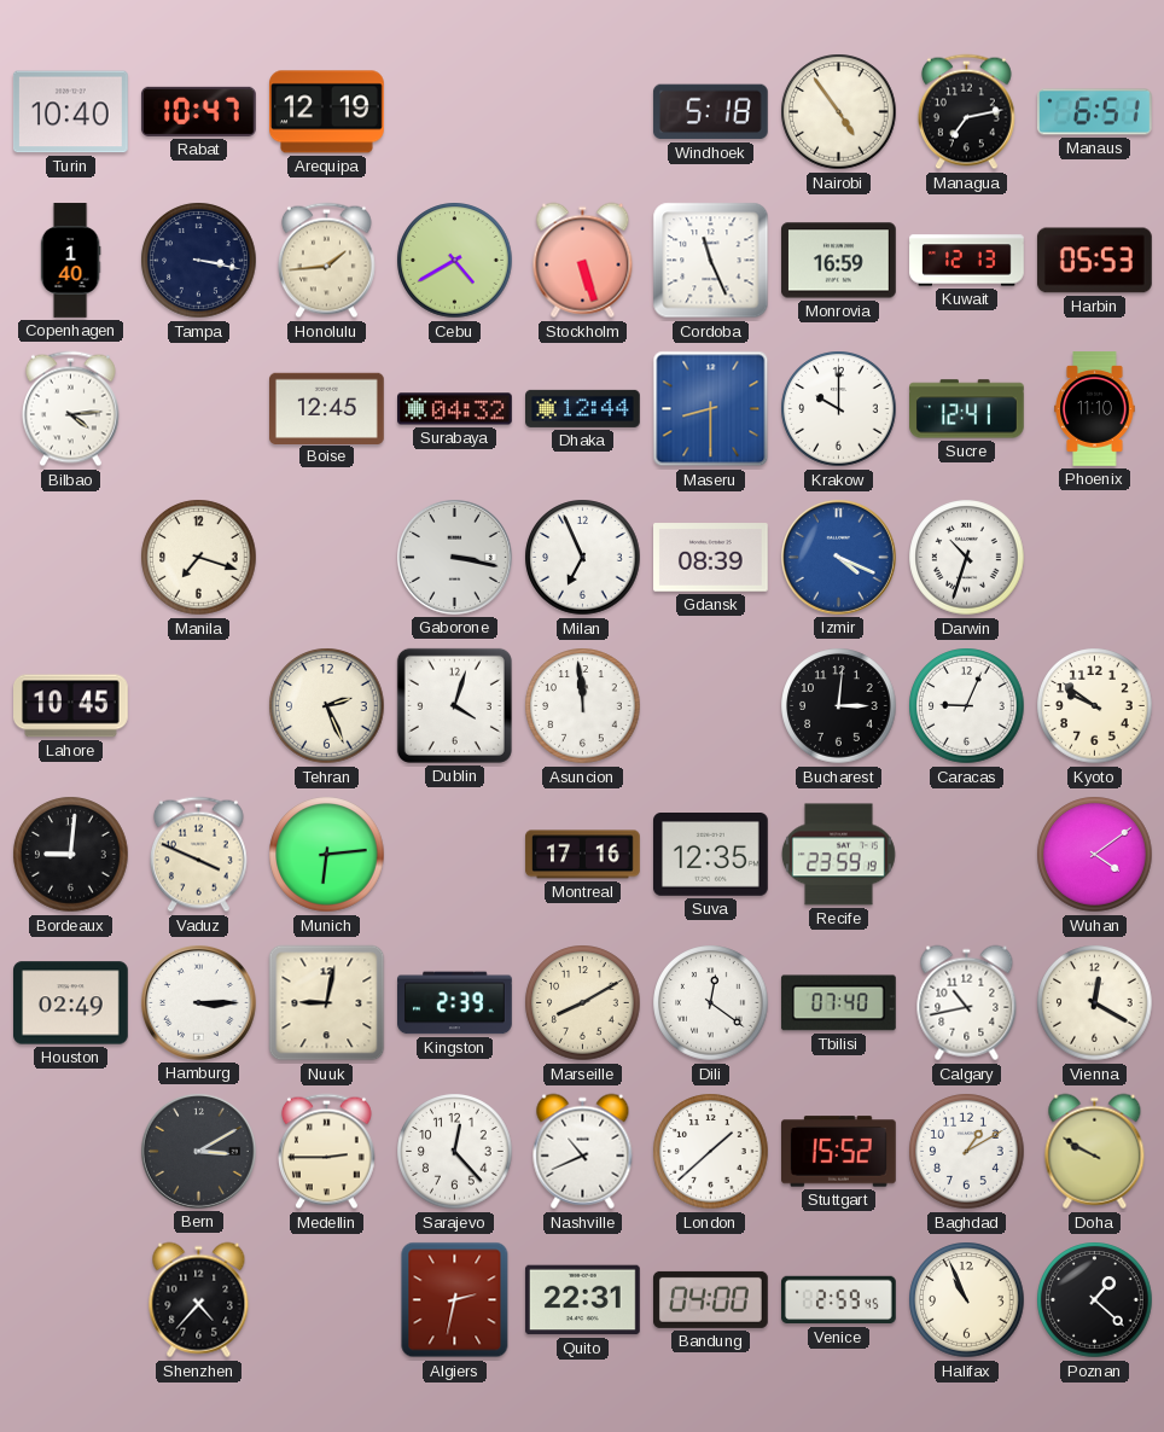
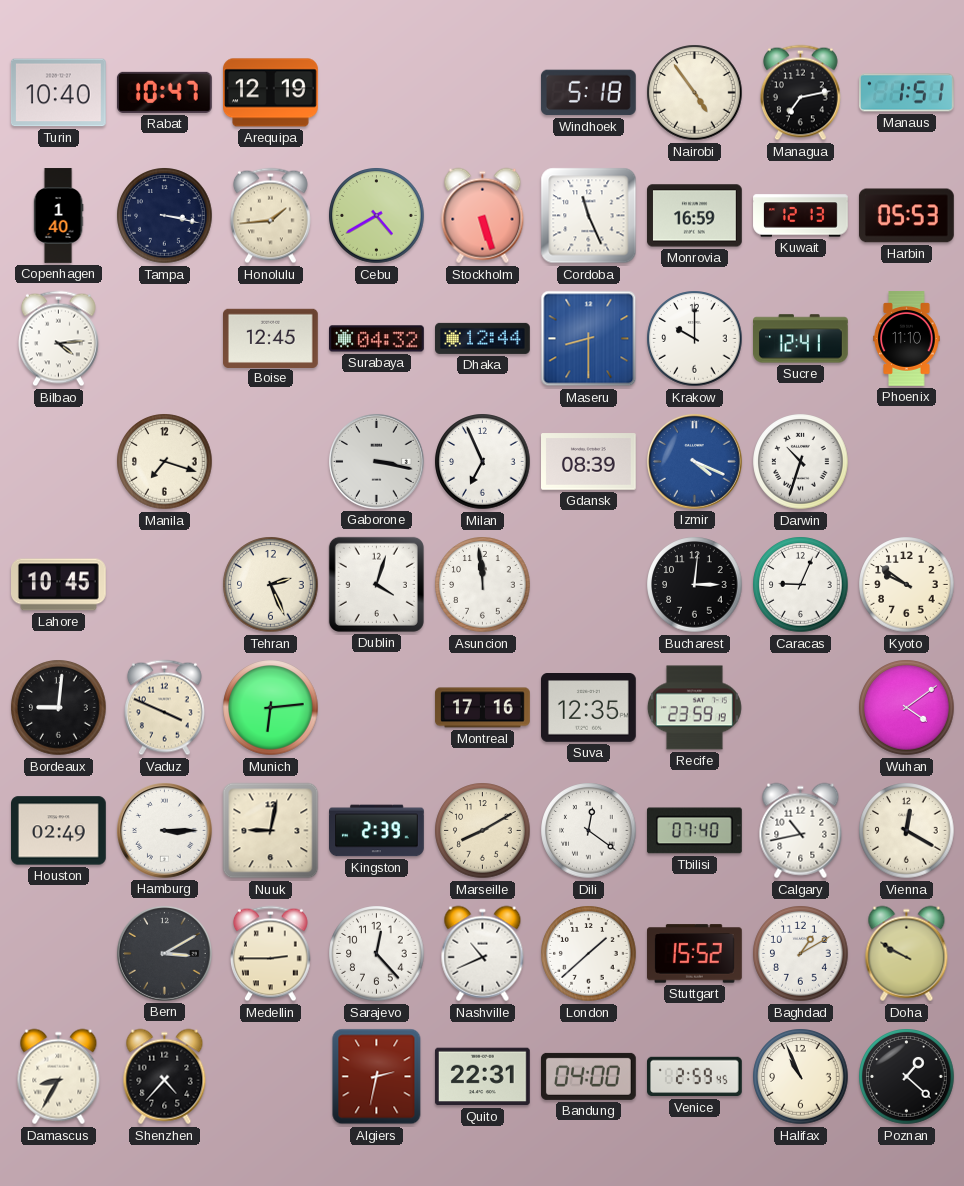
Manaus: 6:51 -> 1:51
Damascus: none -> 8:35
